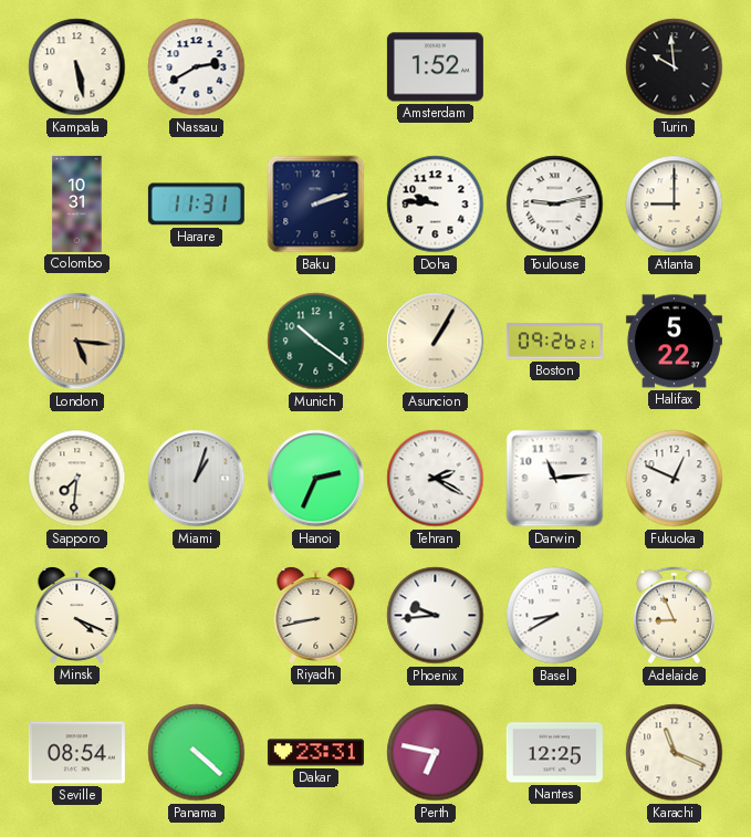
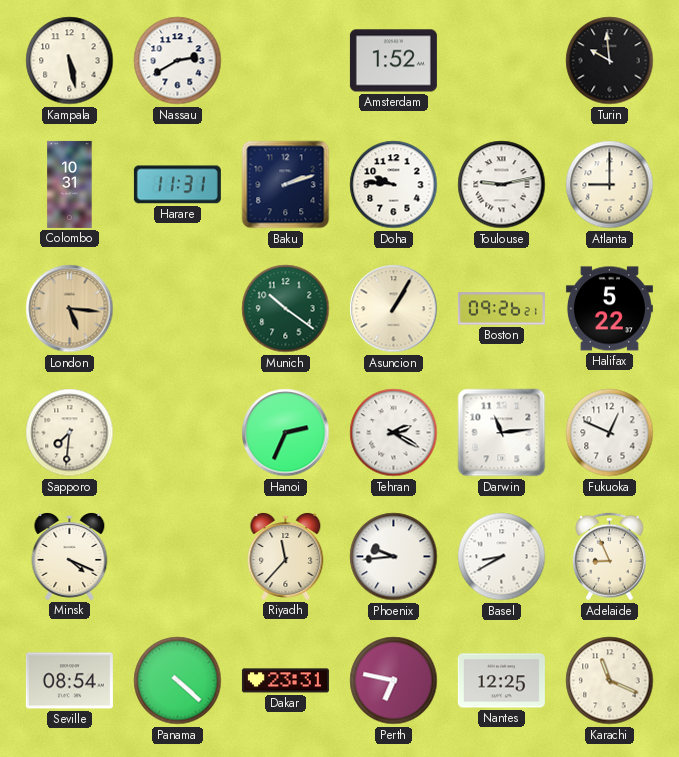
Miami: 1:03 -> none
Riyadh: 8:43 -> 11:37
